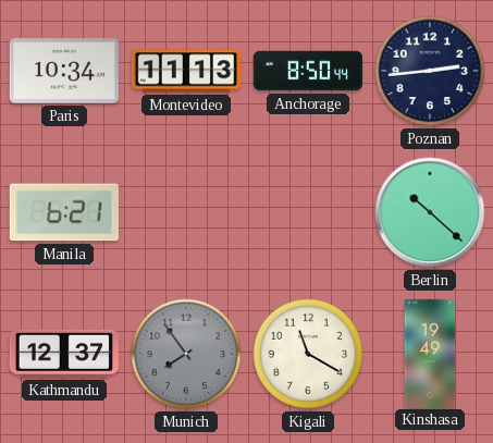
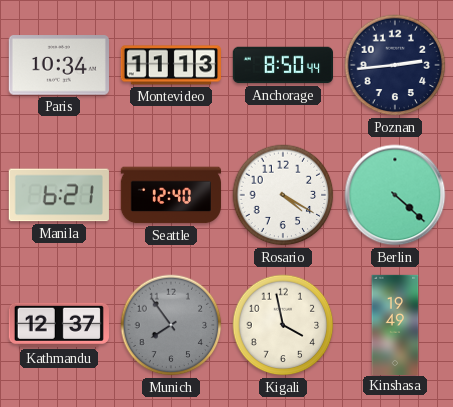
Seattle: none -> 12:40
Rosario: none -> 4:20
Berlin: 10:22 -> 4:22
Kigali: 11:20 -> 3:58
